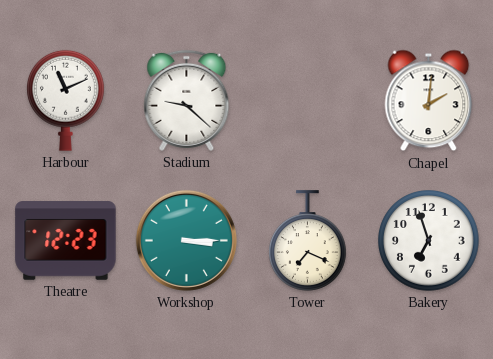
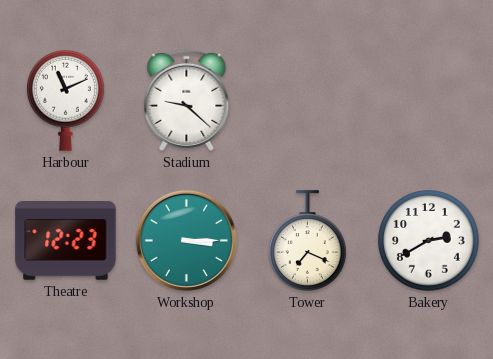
Chapel: 2:01 -> none
Bakery: 6:57 -> 2:40
